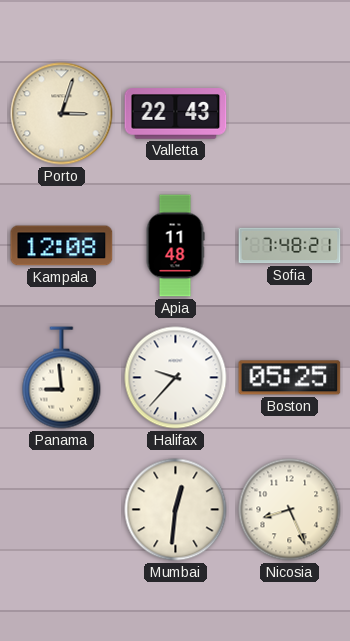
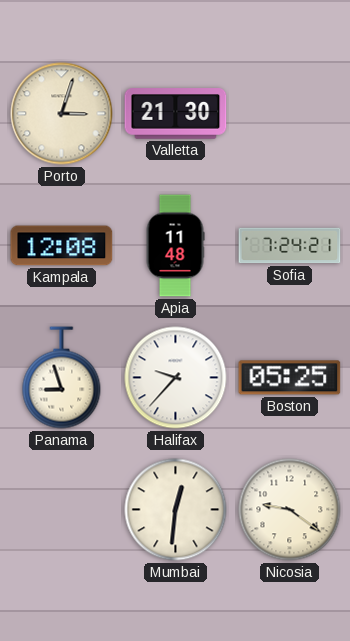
Valletta: 22:43 -> 21:30
Sofia: 7:48 -> 7:24
Panama: 8:59 -> 8:57
Nicosia: 8:26 -> 9:21
